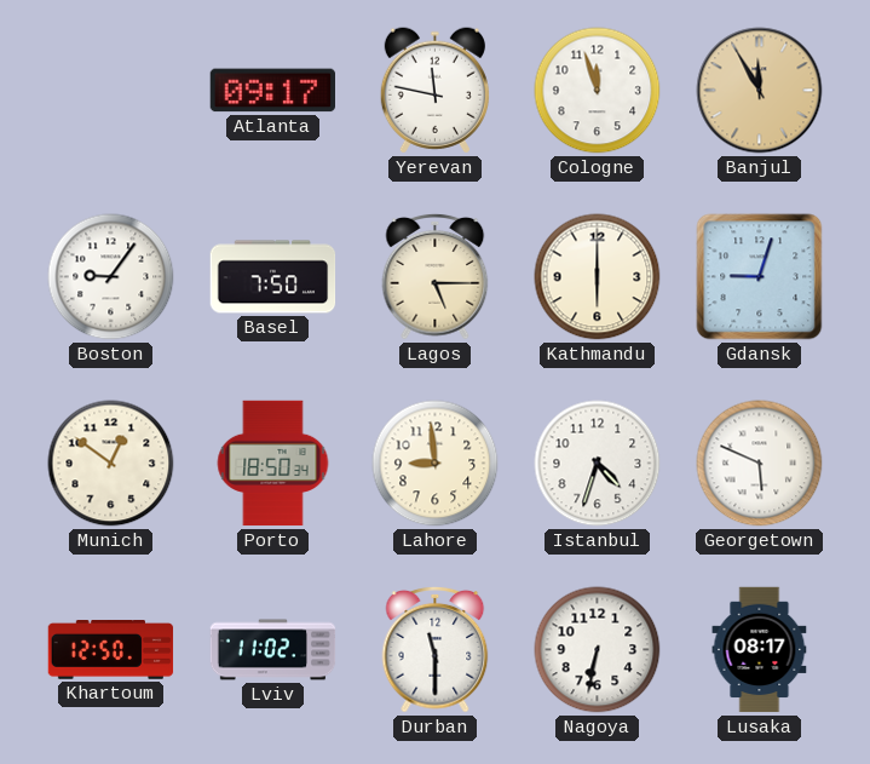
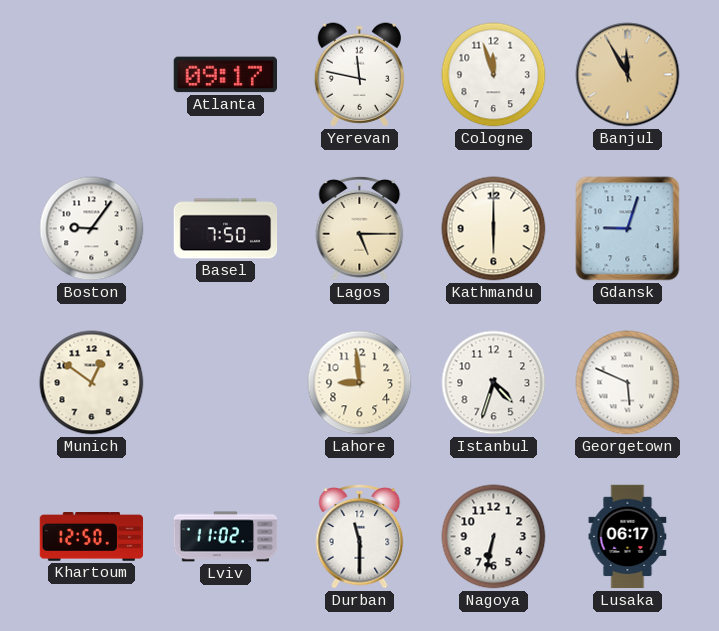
Porto: 18:50 -> none
Lusaka: 08:17 -> 06:17
